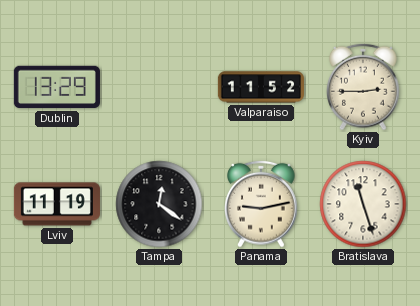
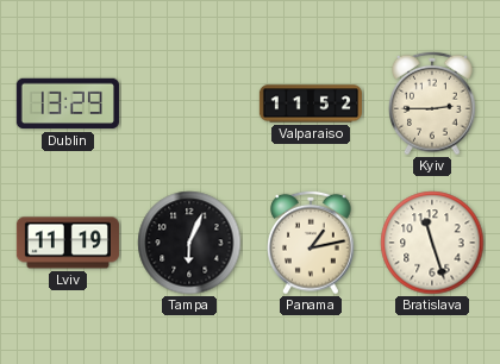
Tampa: 12:21 -> 6:04
Panama: 9:13 -> 1:13
